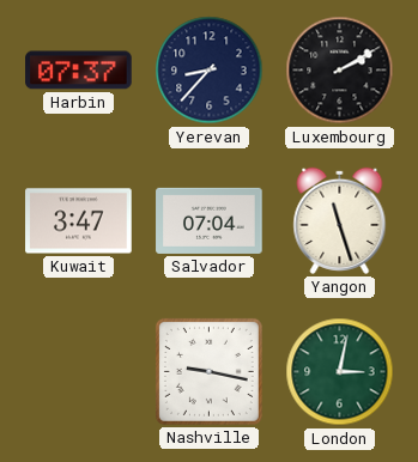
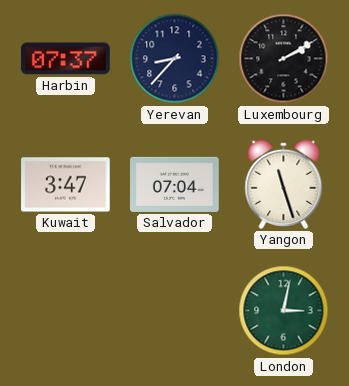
Nashville: 9:17 -> none
